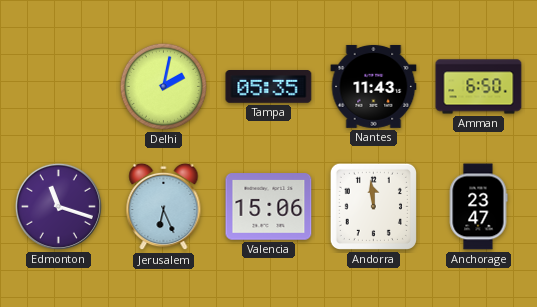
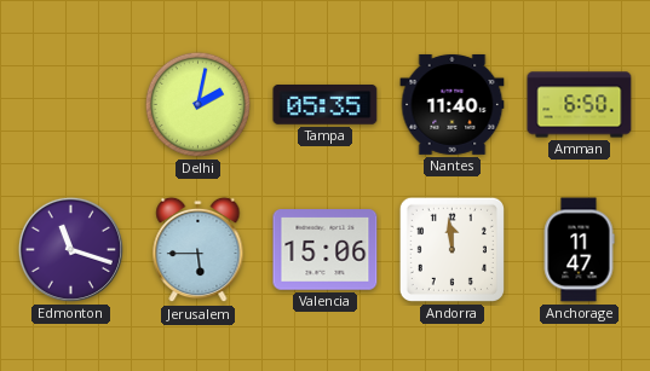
Nantes: 11:43 -> 11:40
Jerusalem: 6:26 -> 5:45
Anchorage: 23:47 -> 11:47
